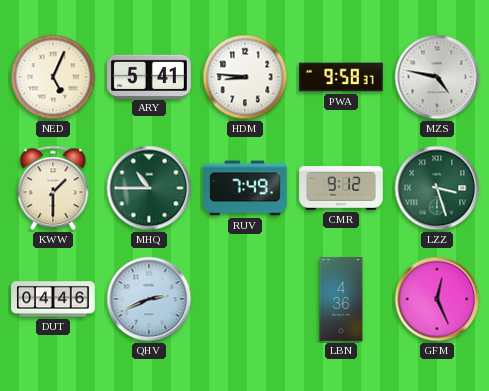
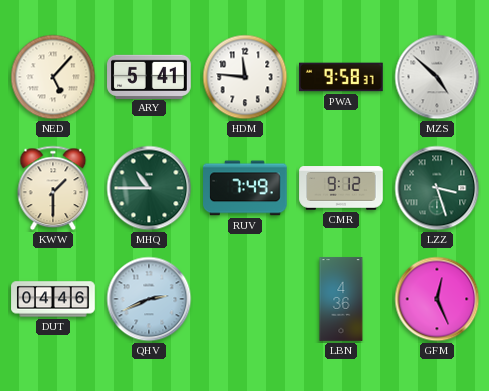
NED: 5:04 -> 5:07
HDM: 8:46 -> 11:46
MZS: 4:47 -> 4:52
